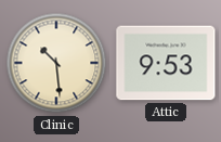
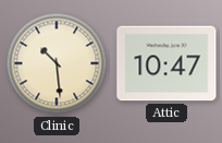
Attic: 9:53 -> 10:47
